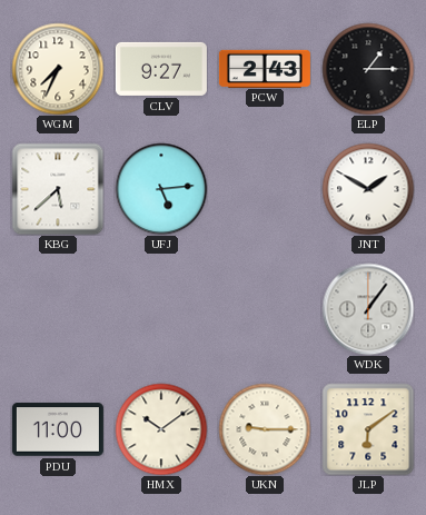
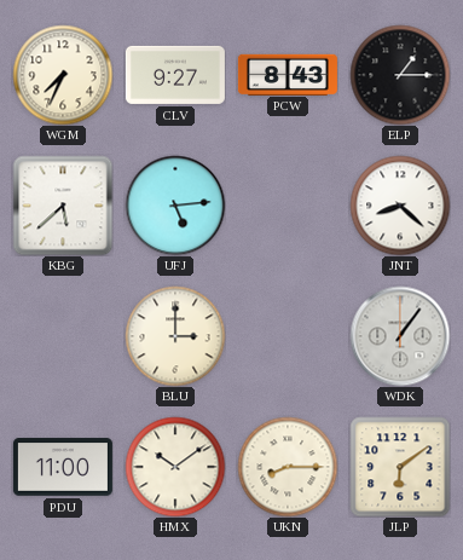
PCW: 2:43 -> 8:43
JNT: 1:50 -> 8:22
BLU: none -> 3:00
UKN: 9:15 -> 8:15
